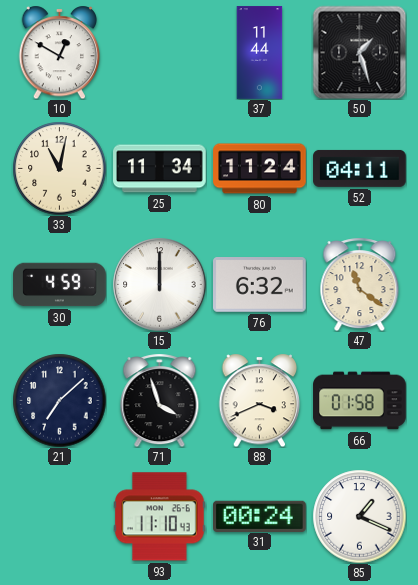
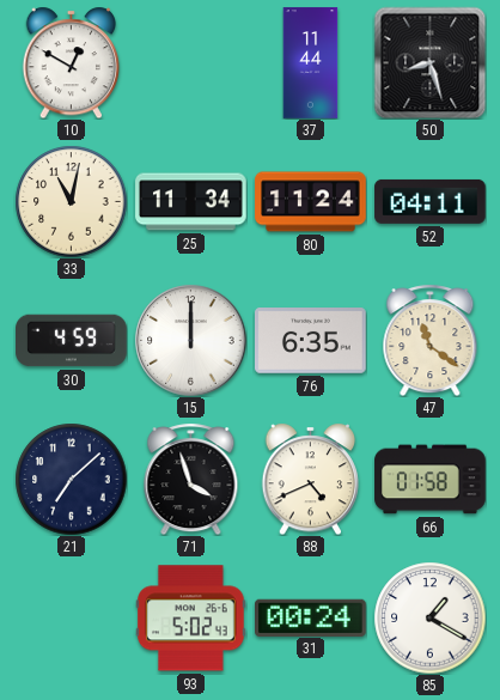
50: 1:27 -> 8:27
76: 6:32 -> 6:35
88: 3:41 -> 4:41
93: 11:10 -> 5:02
85: 1:19 -> 1:20
